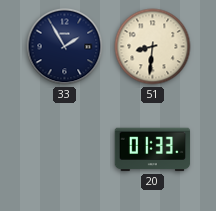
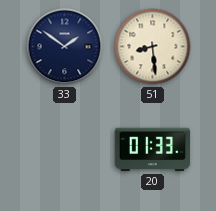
33: 1:55 -> 1:51
51: 8:31 -> 8:29
